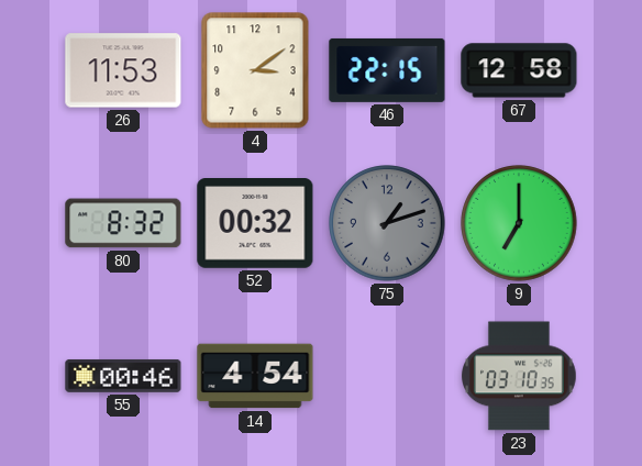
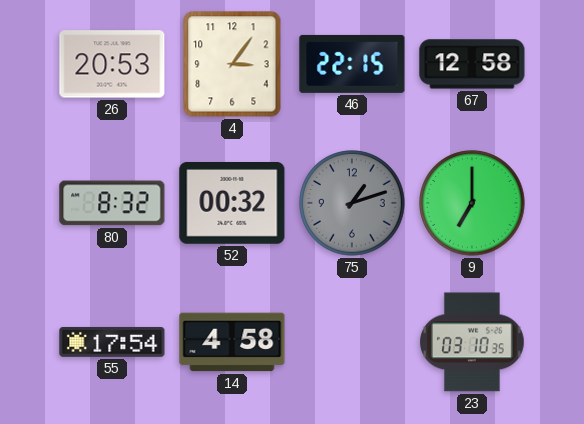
26: 11:53 -> 20:53
4: 3:09 -> 3:06
55: 00:46 -> 17:54
14: 4:54 -> 4:58
